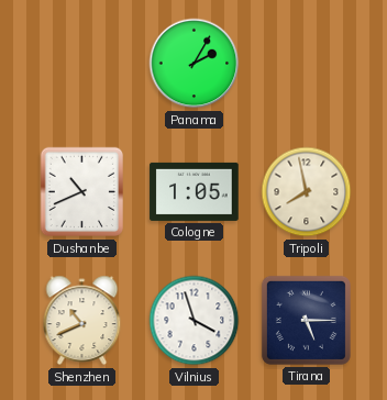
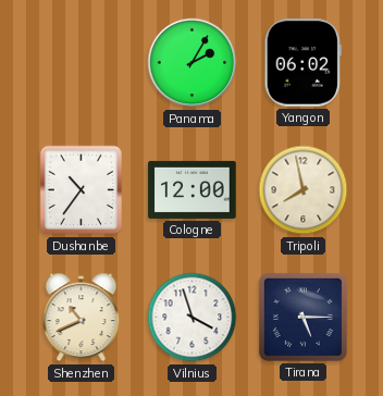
Yangon: none -> 06:02
Dushanbe: 10:41 -> 10:36
Cologne: 1:05 -> 12:00
